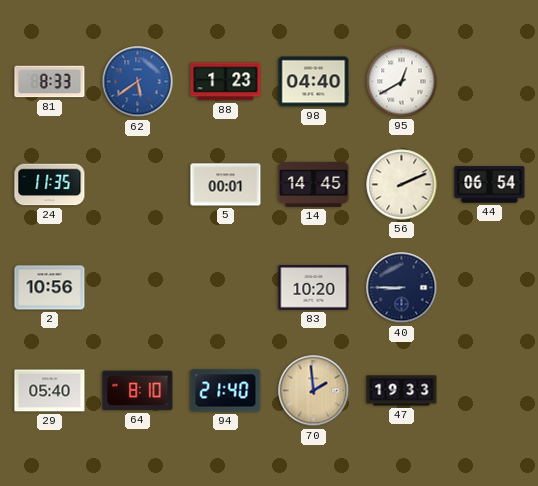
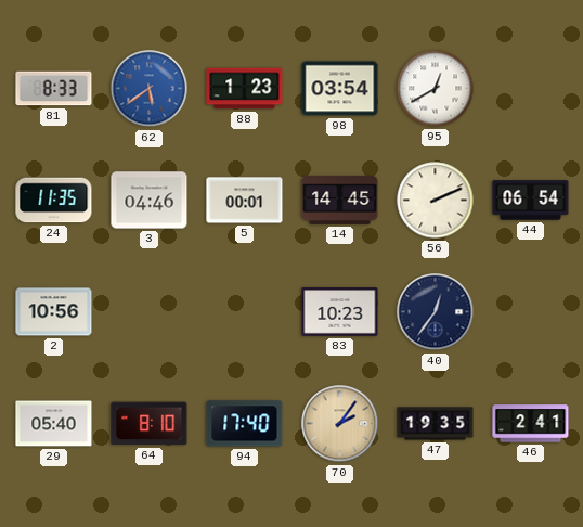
98: 04:40 -> 03:54
3: none -> 04:46
83: 10:20 -> 10:23
40: 8:45 -> 12:36
94: 21:40 -> 17:40
70: 1:59 -> 2:06
47: 19:33 -> 19:35
46: none -> 2:41
